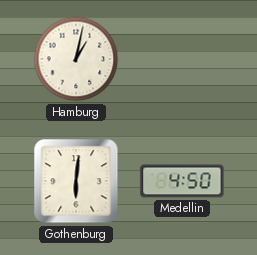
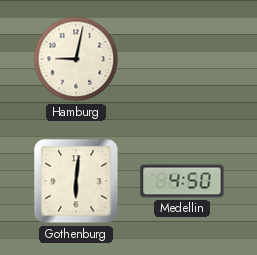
Hamburg: 1:02 -> 9:02
